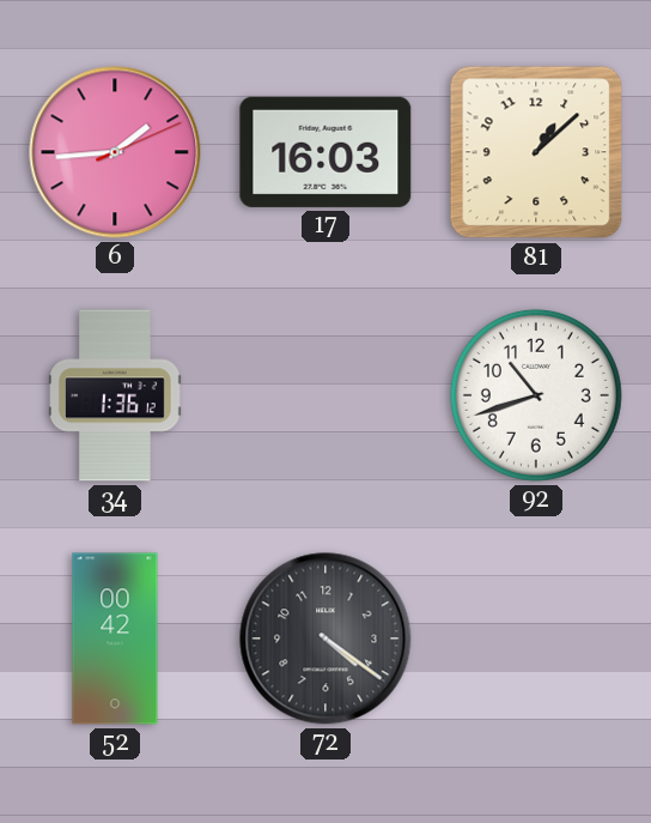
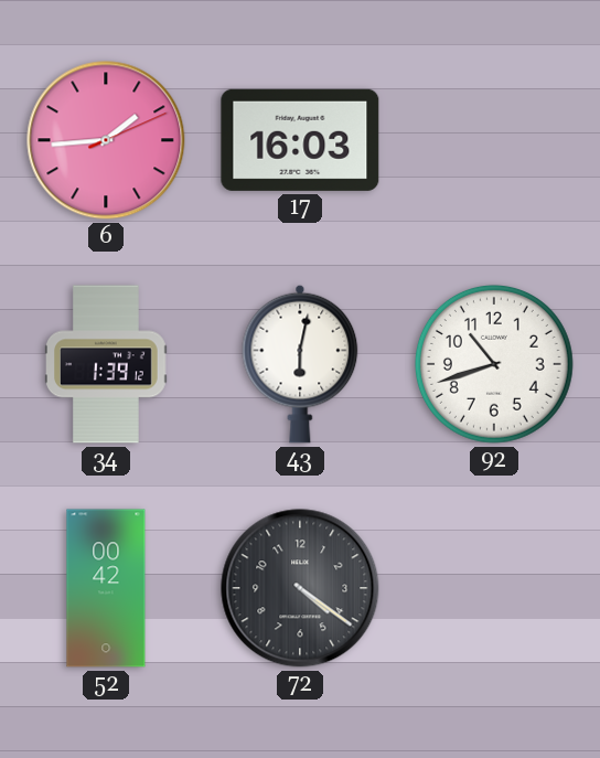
81: 1:08 -> none
34: 1:36 -> 1:39
43: none -> 6:02
